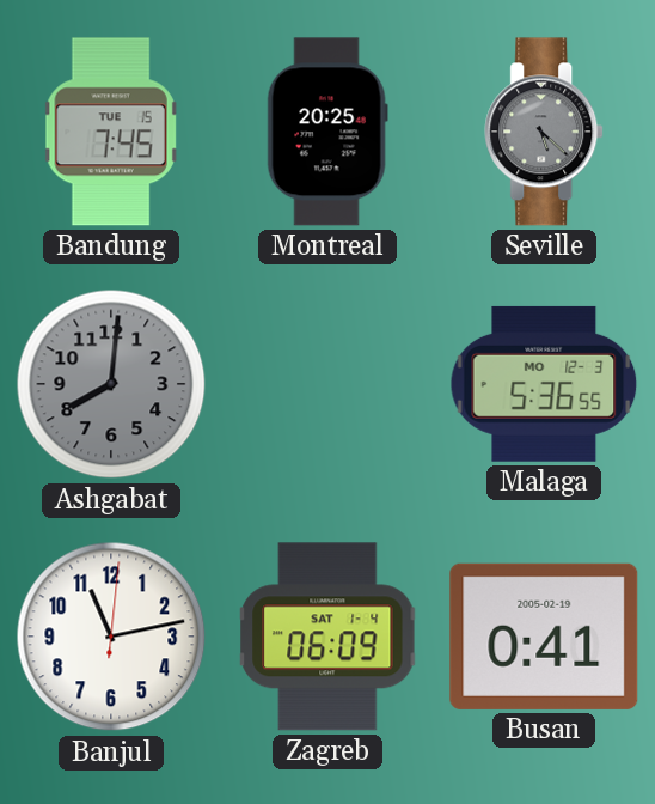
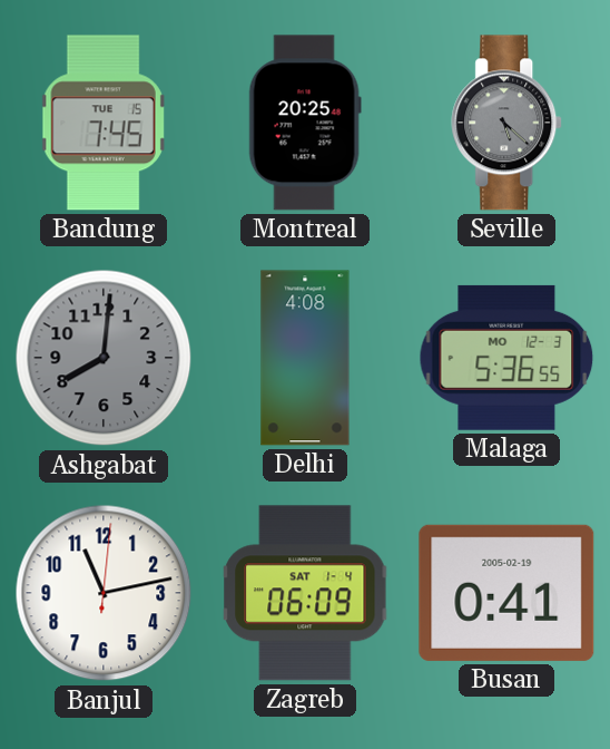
Delhi: none -> 4:08
